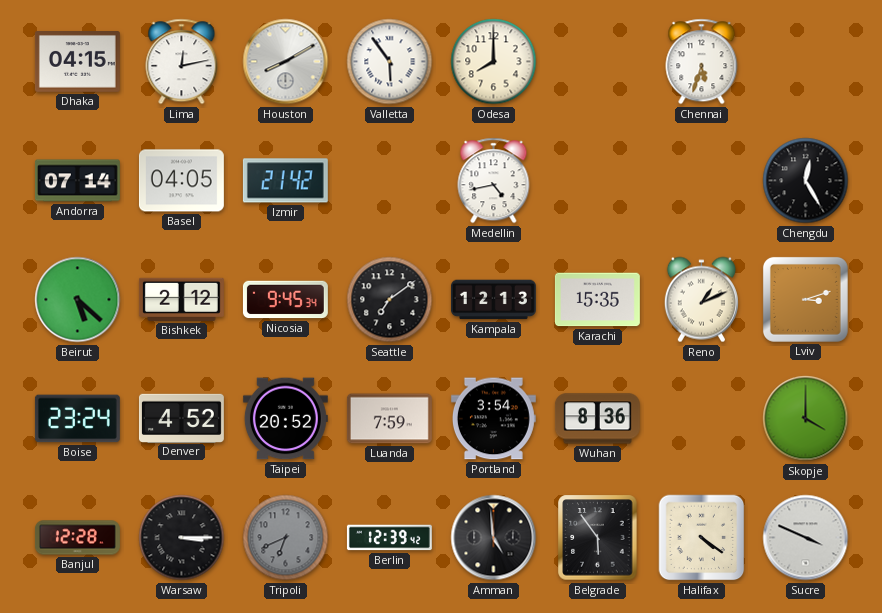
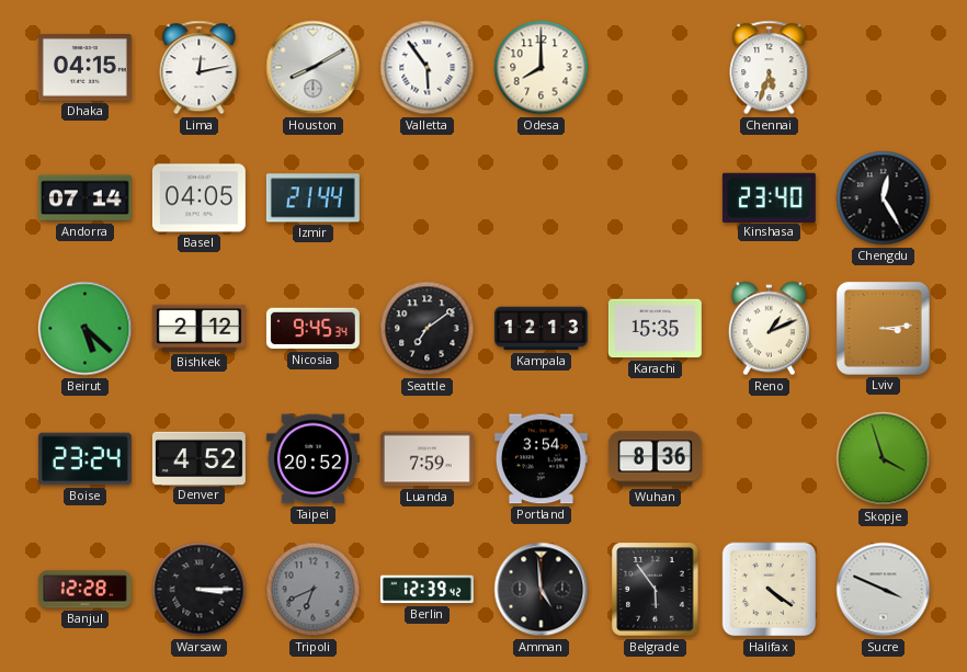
Izmir: 21:42 -> 21:44
Medellin: 4:43 -> none
Kinshasa: none -> 23:40
Lviv: 3:12 -> 3:14
Skopje: 4:00 -> 3:57
